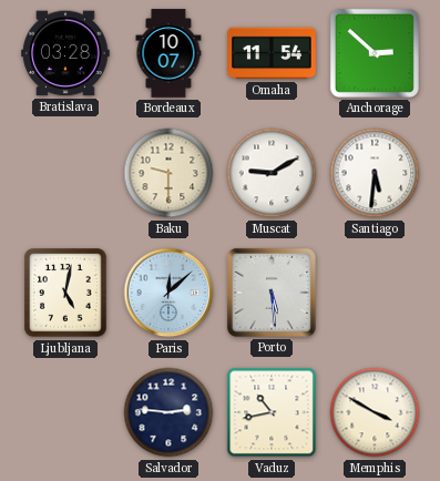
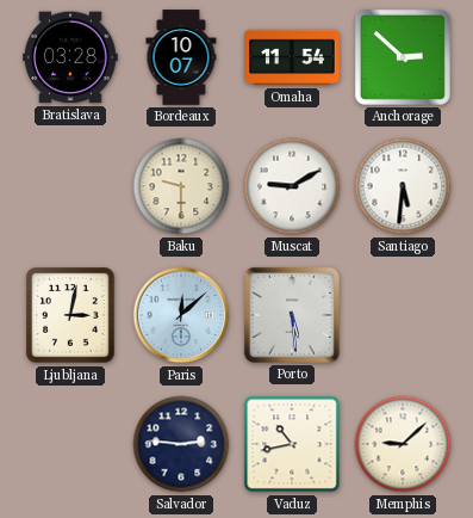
Ljubljana: 5:02 -> 3:02
Memphis: 3:50 -> 9:08
